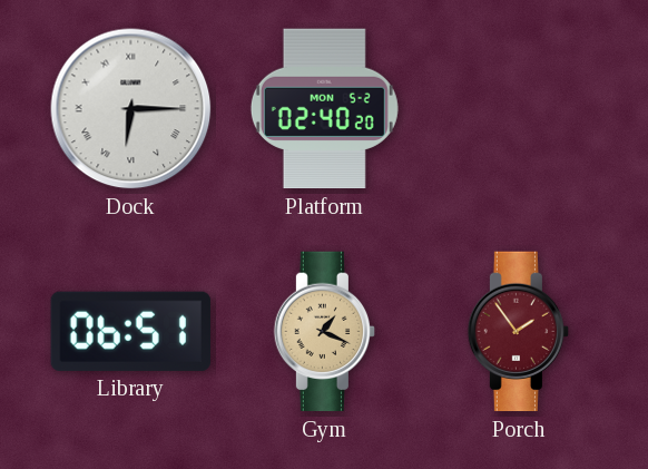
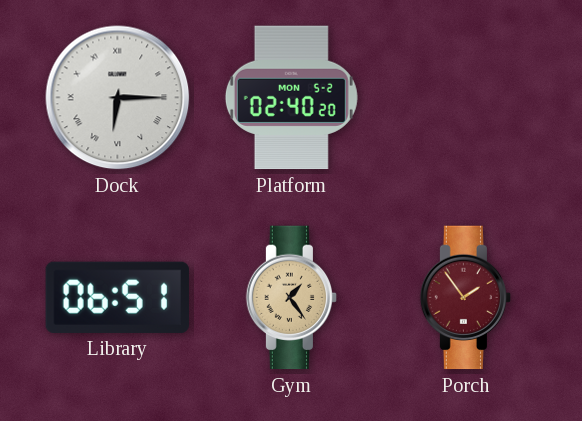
Gym: 1:19 -> 1:24
